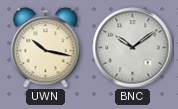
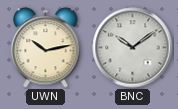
UWN: 10:17 -> 10:13
